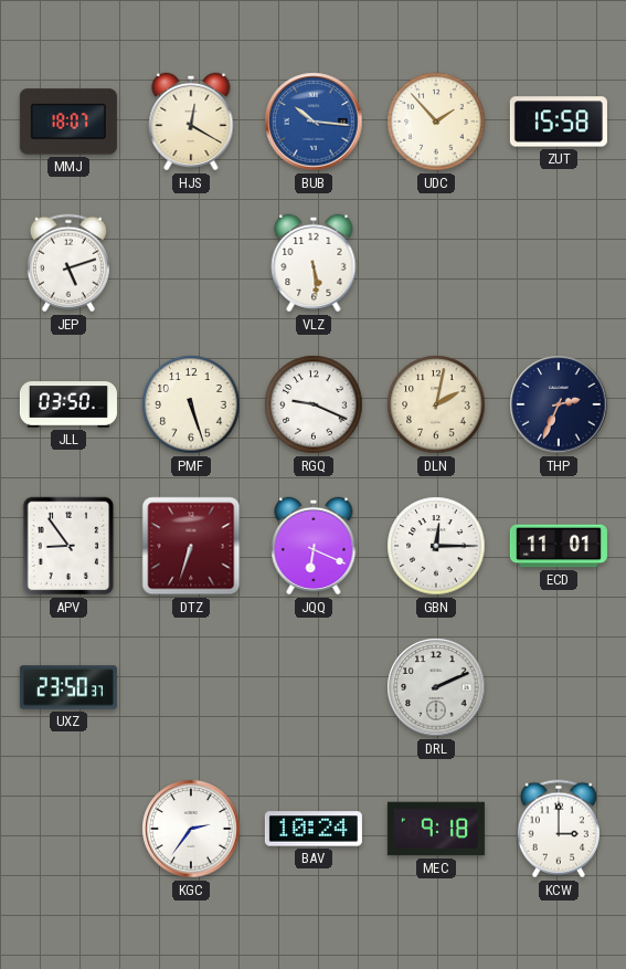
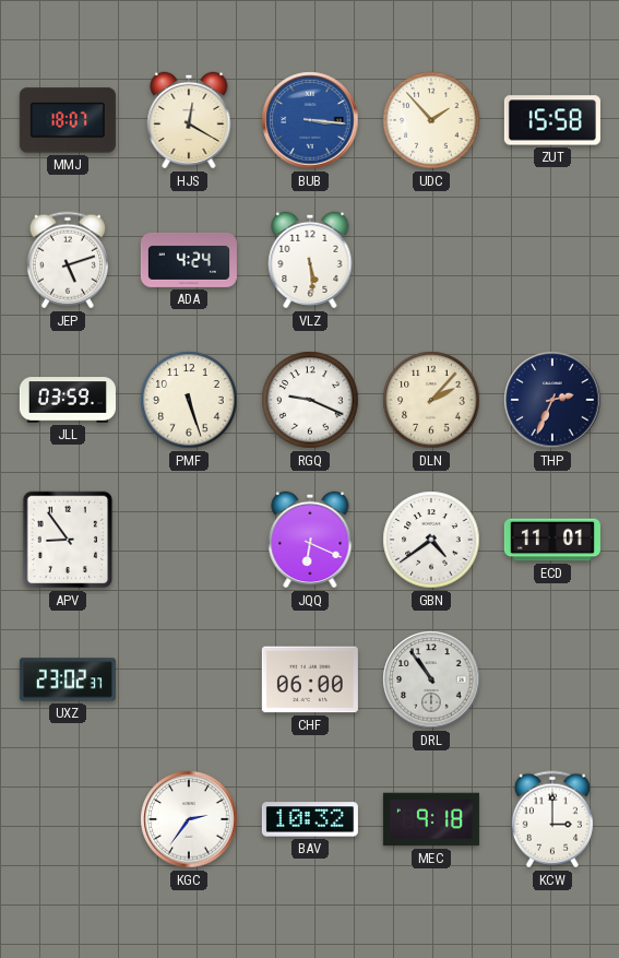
BUB: 10:16 -> 3:16
ADA: none -> 4:24
JLL: 03:50 -> 03:59
DLN: 2:02 -> 2:07
DTZ: 6:33 -> none
GBN: 12:15 -> 4:39
UXZ: 23:50 -> 23:02
CHF: none -> 06:00
DRL: 2:11 -> 10:54
BAV: 10:24 -> 10:32
